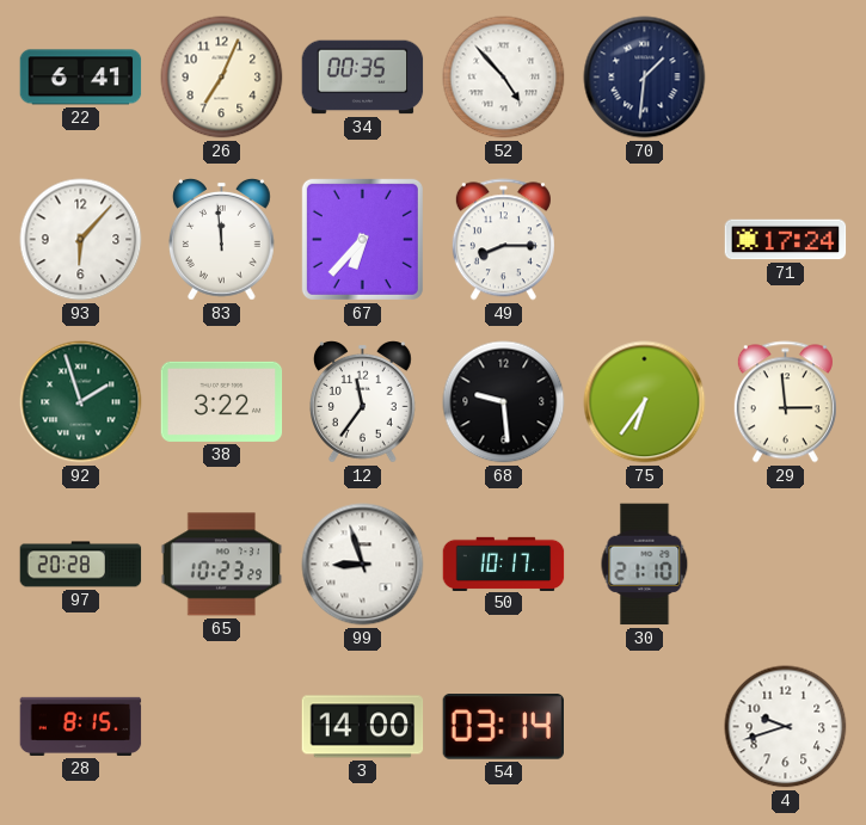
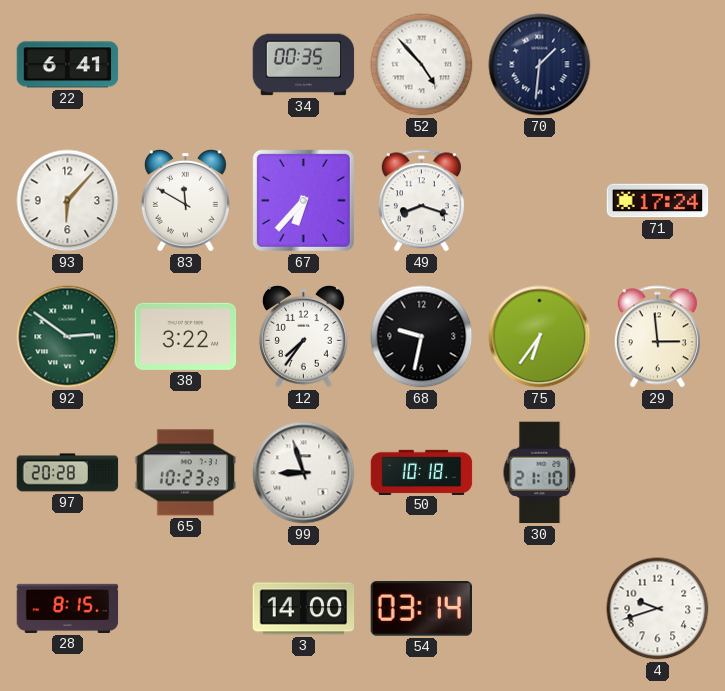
26: 7:04 -> none
83: 11:59 -> 11:50
49: 8:15 -> 8:18
92: 1:57 -> 2:51
12: 11:36 -> 7:36
68: 9:29 -> 9:32
50: 10:17 -> 10:18
